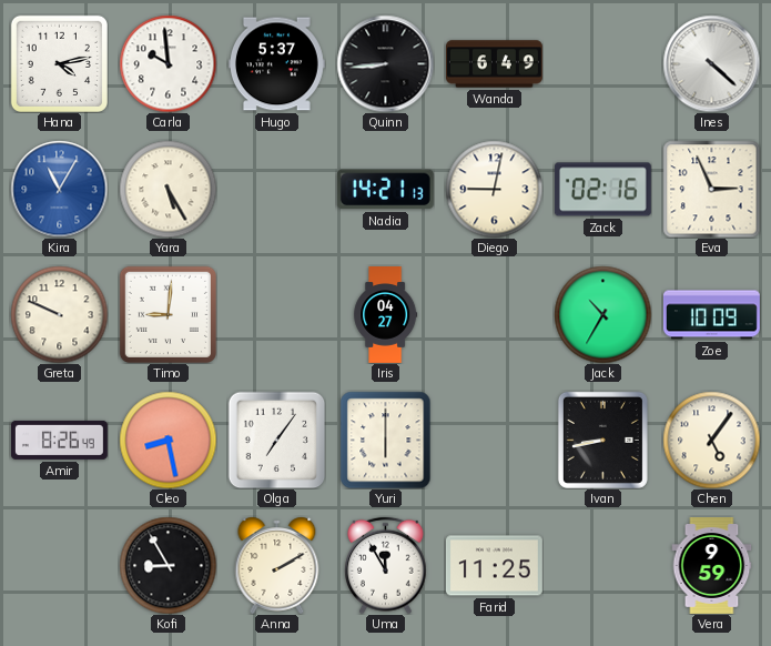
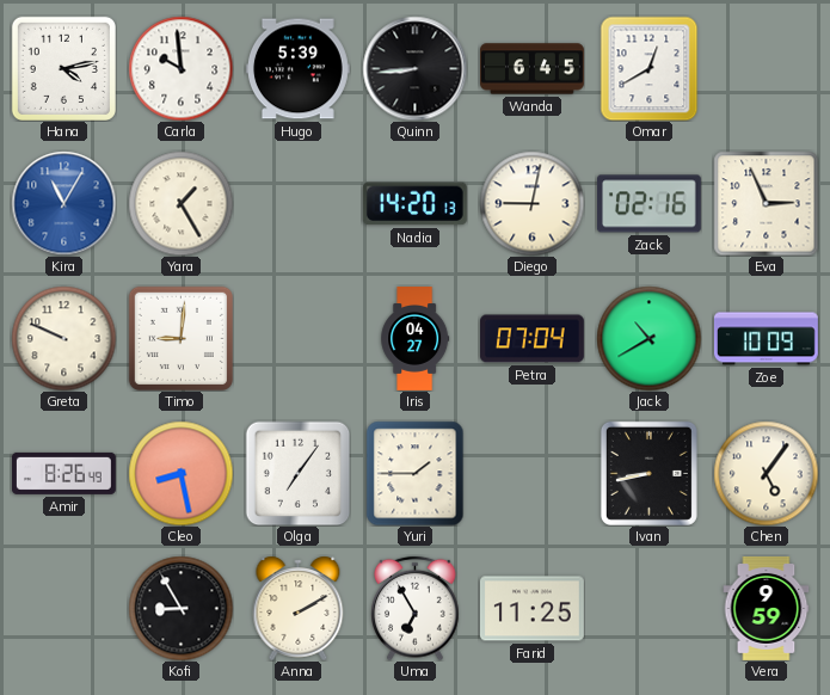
Hugo: 5:37 -> 5:39
Wanda: 6:49 -> 6:45
Omar: none -> 12:40
Ines: 4:22 -> none
Yara: 5:25 -> 1:25
Nadia: 14:21 -> 14:20
Petra: none -> 07:04
Jack: 10:35 -> 10:40
Yuri: 6:00 -> 1:45
Uma: 11:55 -> 6:55
